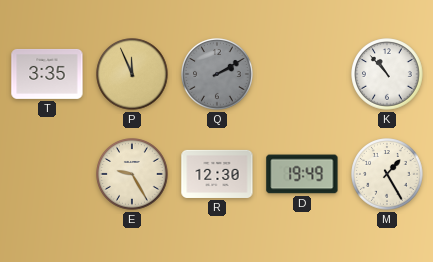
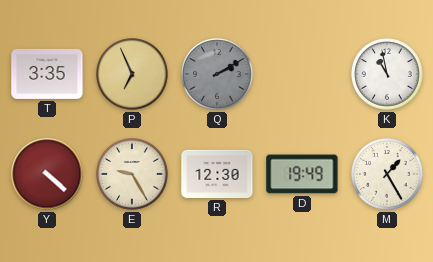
P: 11:56 -> 6:56
K: 10:53 -> 10:58
Y: none -> 4:22
